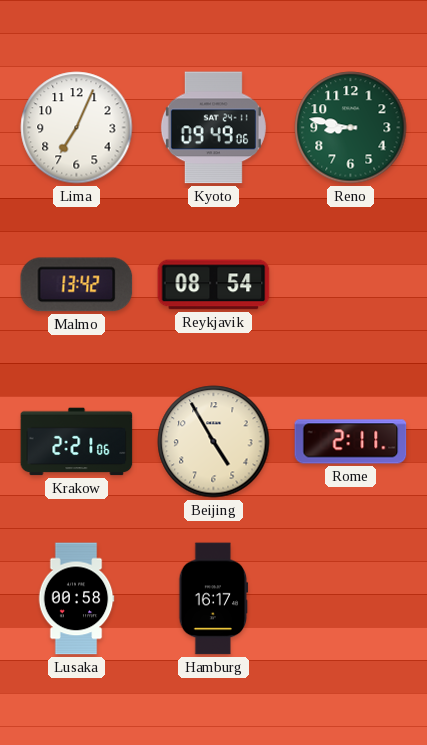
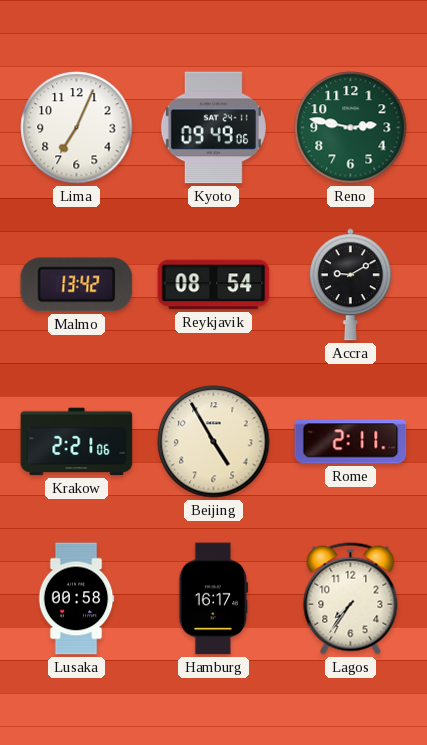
Reno: 8:47 -> 2:47
Accra: none -> 9:10
Lagos: none -> 7:36
